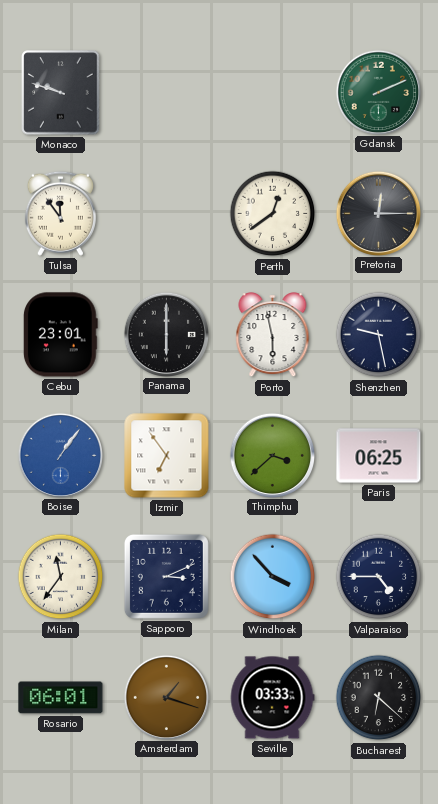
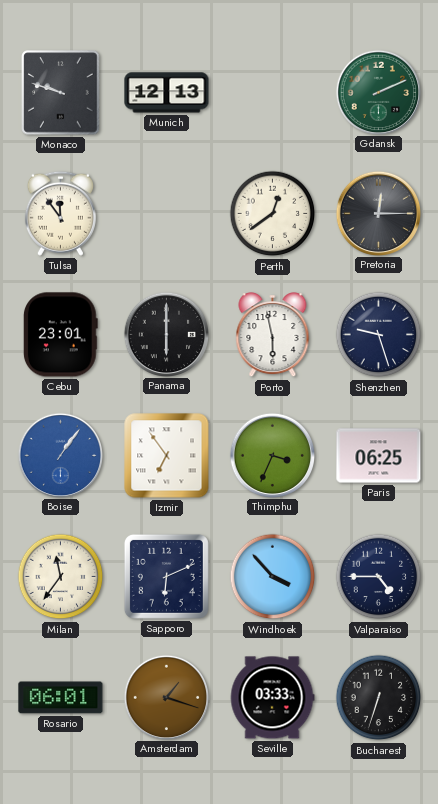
Munich: none -> 12:13
Shenzhen: 9:28 -> 9:27
Thimphu: 3:38 -> 3:34
Sapporo: 3:11 -> 6:11
Bucharest: 6:22 -> 6:33
